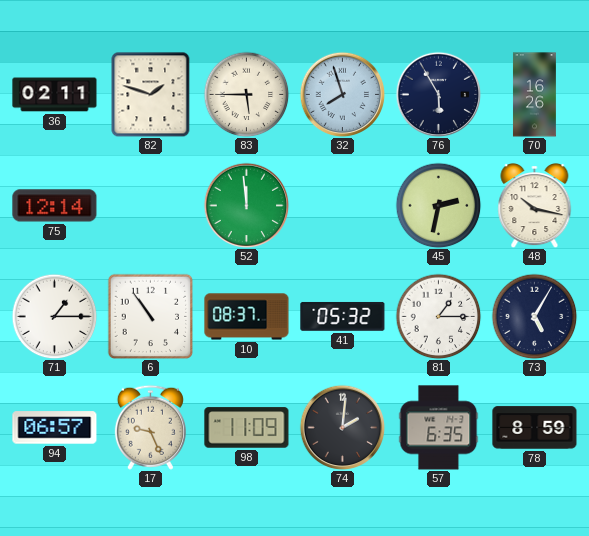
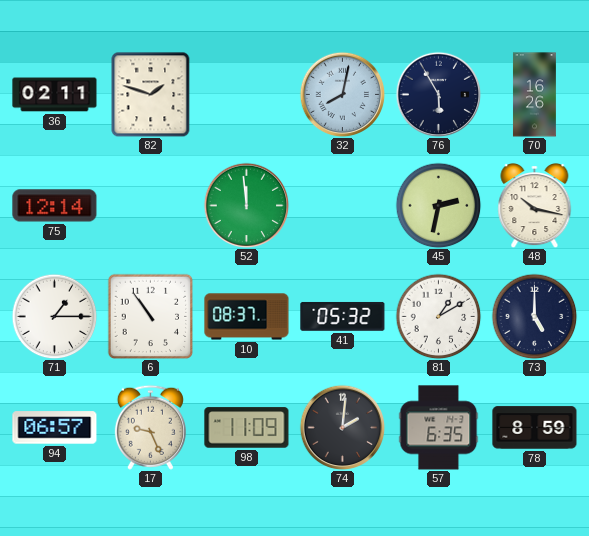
83: 5:45 -> none
32: 7:57 -> 8:02
81: 1:15 -> 1:10
73: 5:05 -> 5:00
